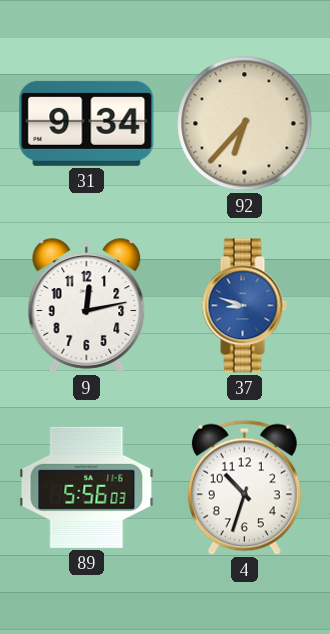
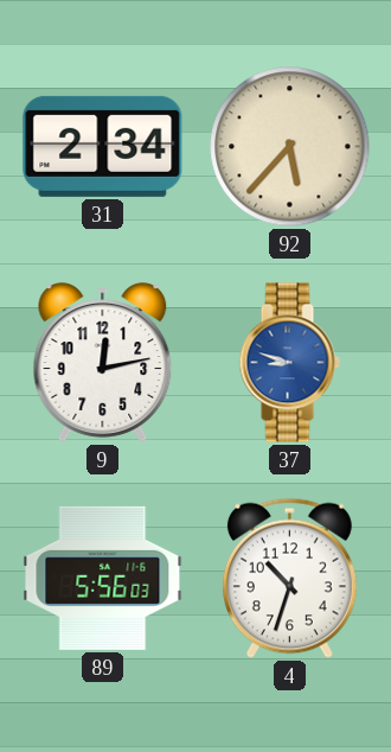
31: 9:34 -> 2:34
92: 6:37 -> 5:37
